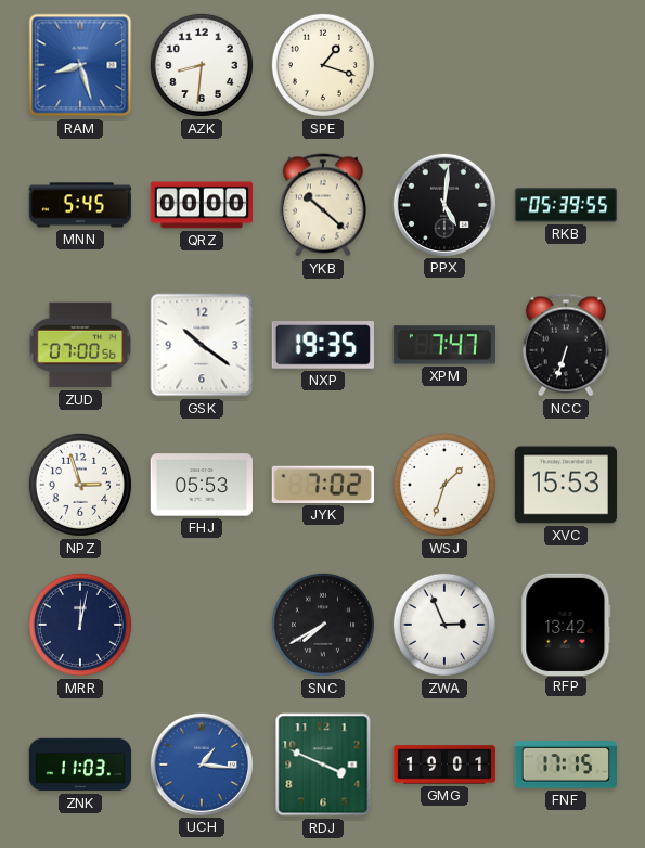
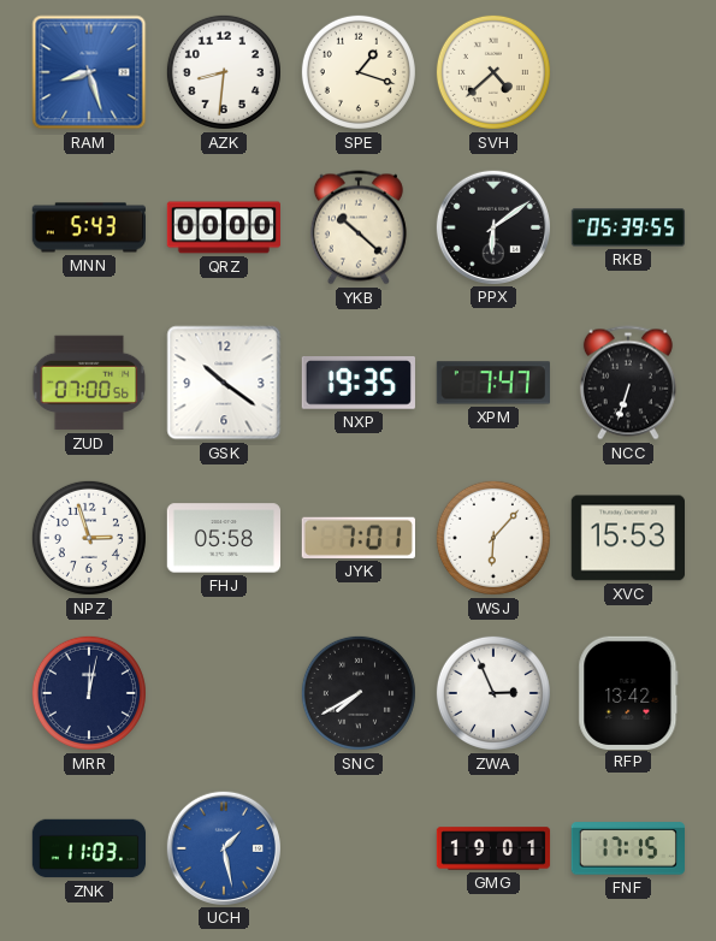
SVH: none -> 4:38
MNN: 5:45 -> 5:43
PPX: 5:01 -> 6:09
FHJ: 05:53 -> 05:58
JYK: 7:02 -> 7:01
WSJ: 1:33 -> 6:07
UCH: 1:16 -> 1:28
RDJ: 3:49 -> none
